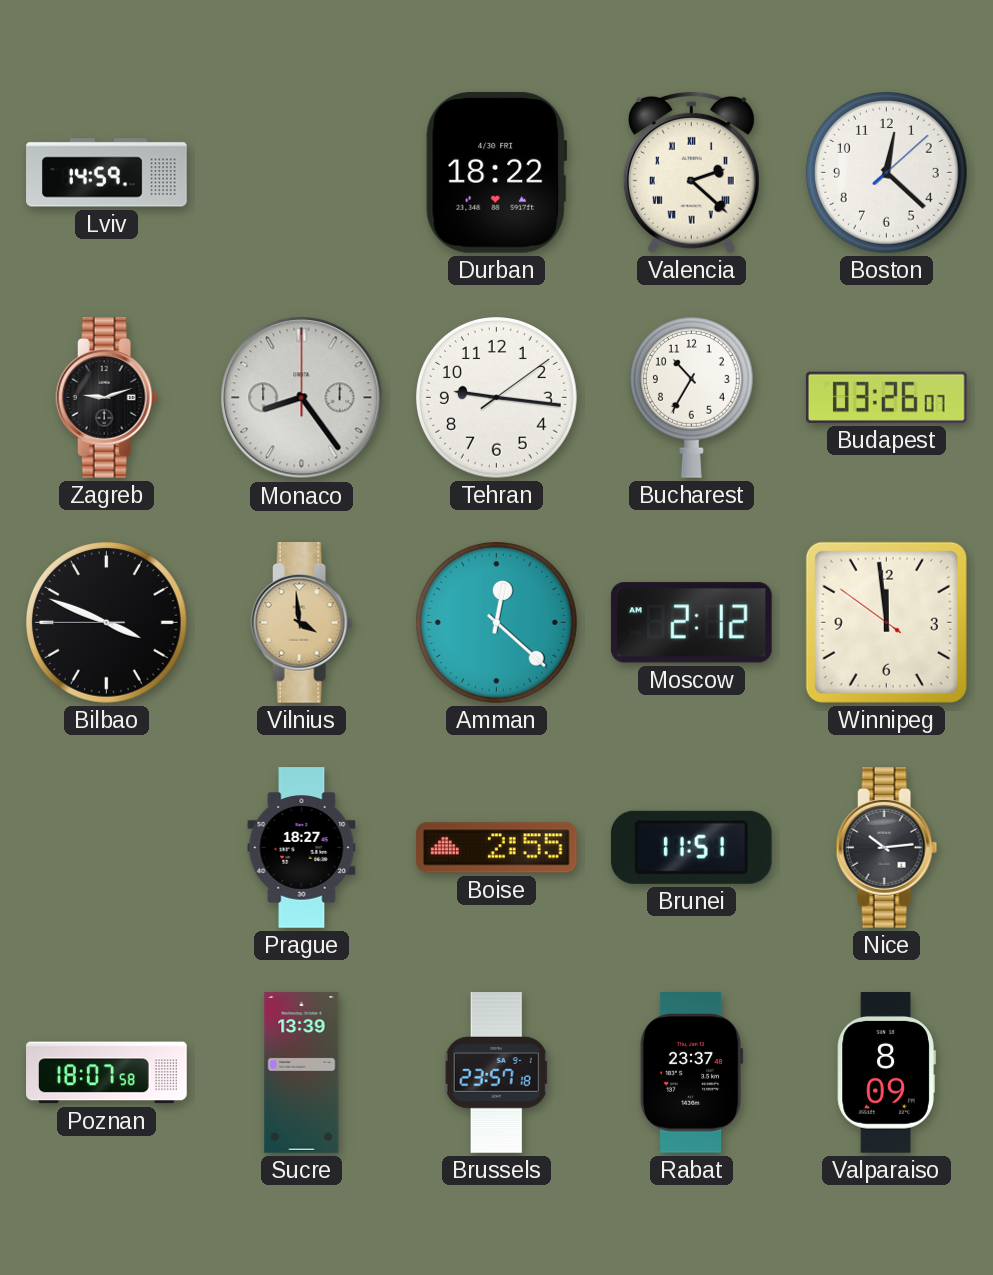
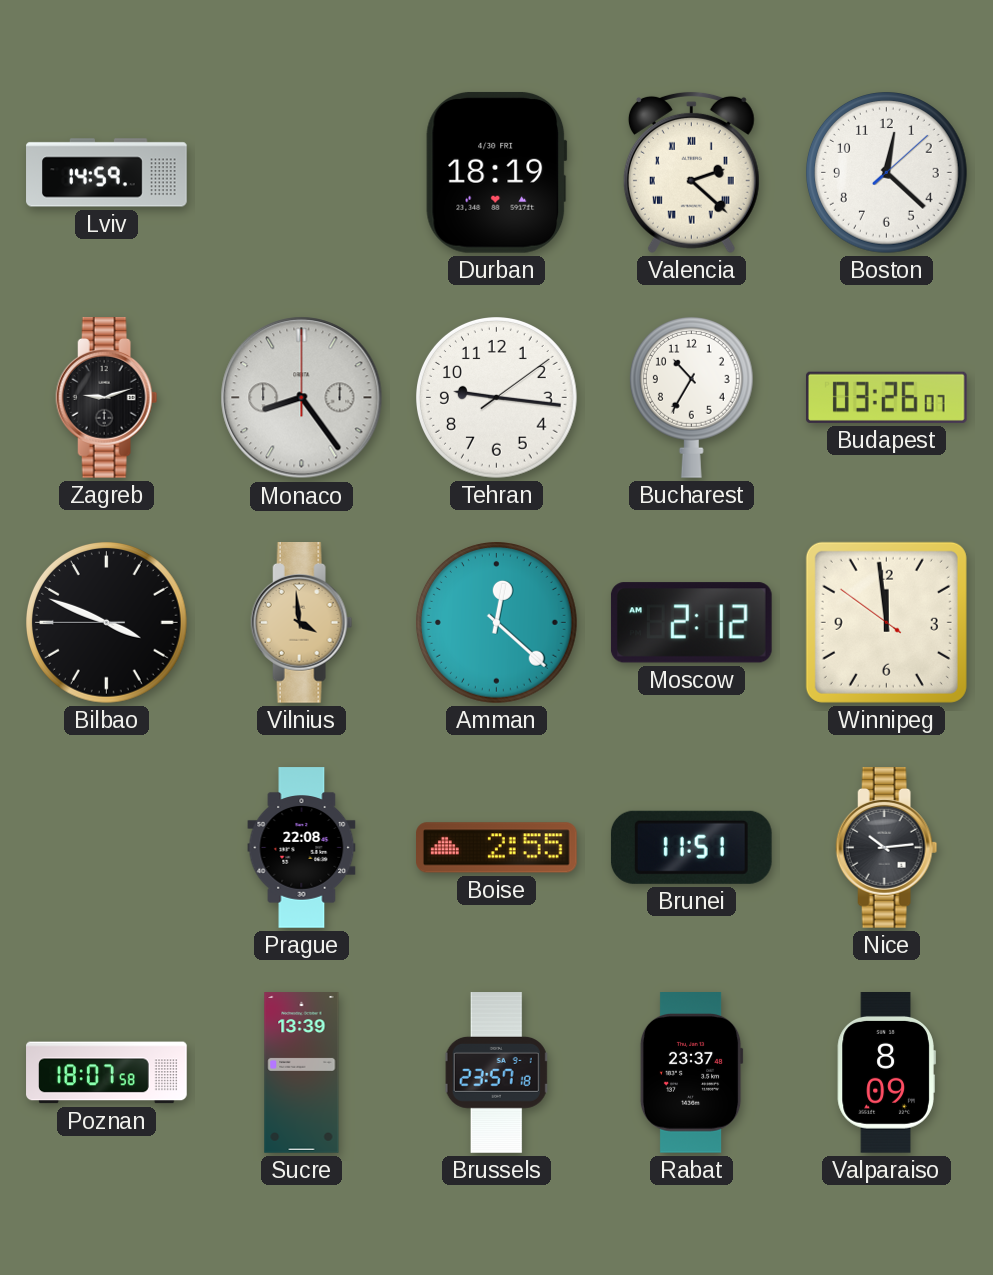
Durban: 18:22 -> 18:19
Prague: 18:27 -> 22:08
